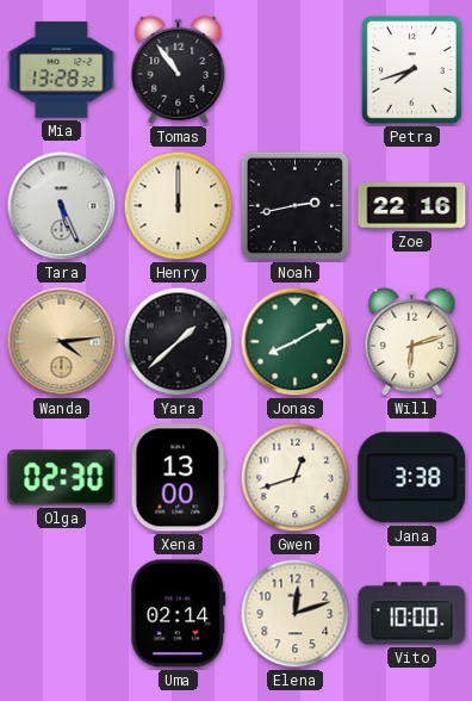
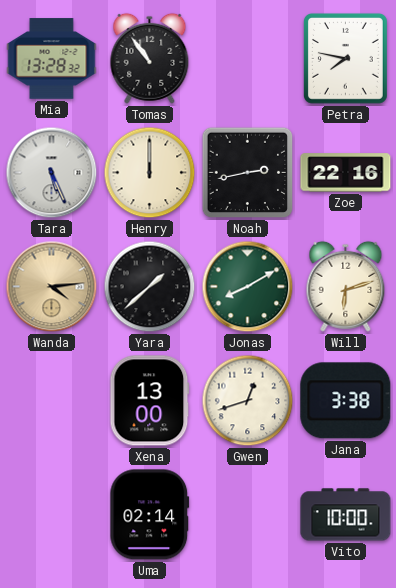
Petra: 7:42 -> 7:47
Olga: 02:30 -> none
Elena: 12:12 -> none
